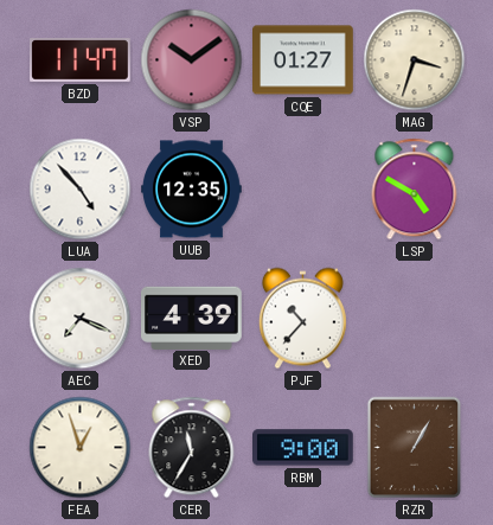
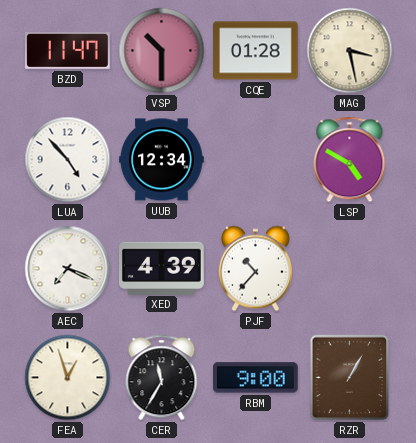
VSP: 10:09 -> 10:30
CQE: 01:27 -> 01:28
MAG: 3:33 -> 3:28
UUB: 12:35 -> 12:34
